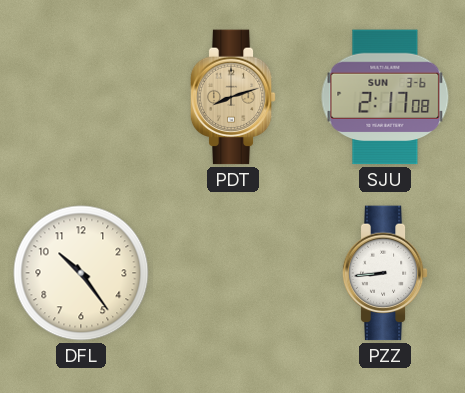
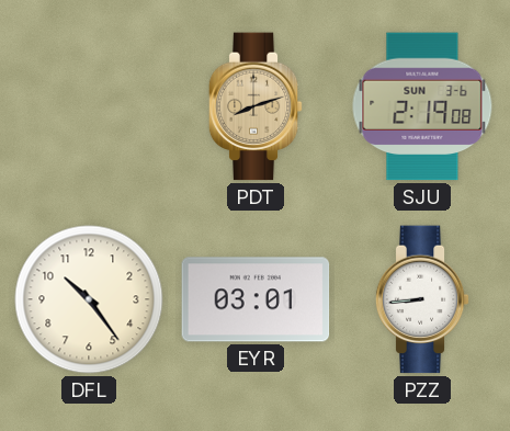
SJU: 2:17 -> 2:19
EYR: none -> 03:01
